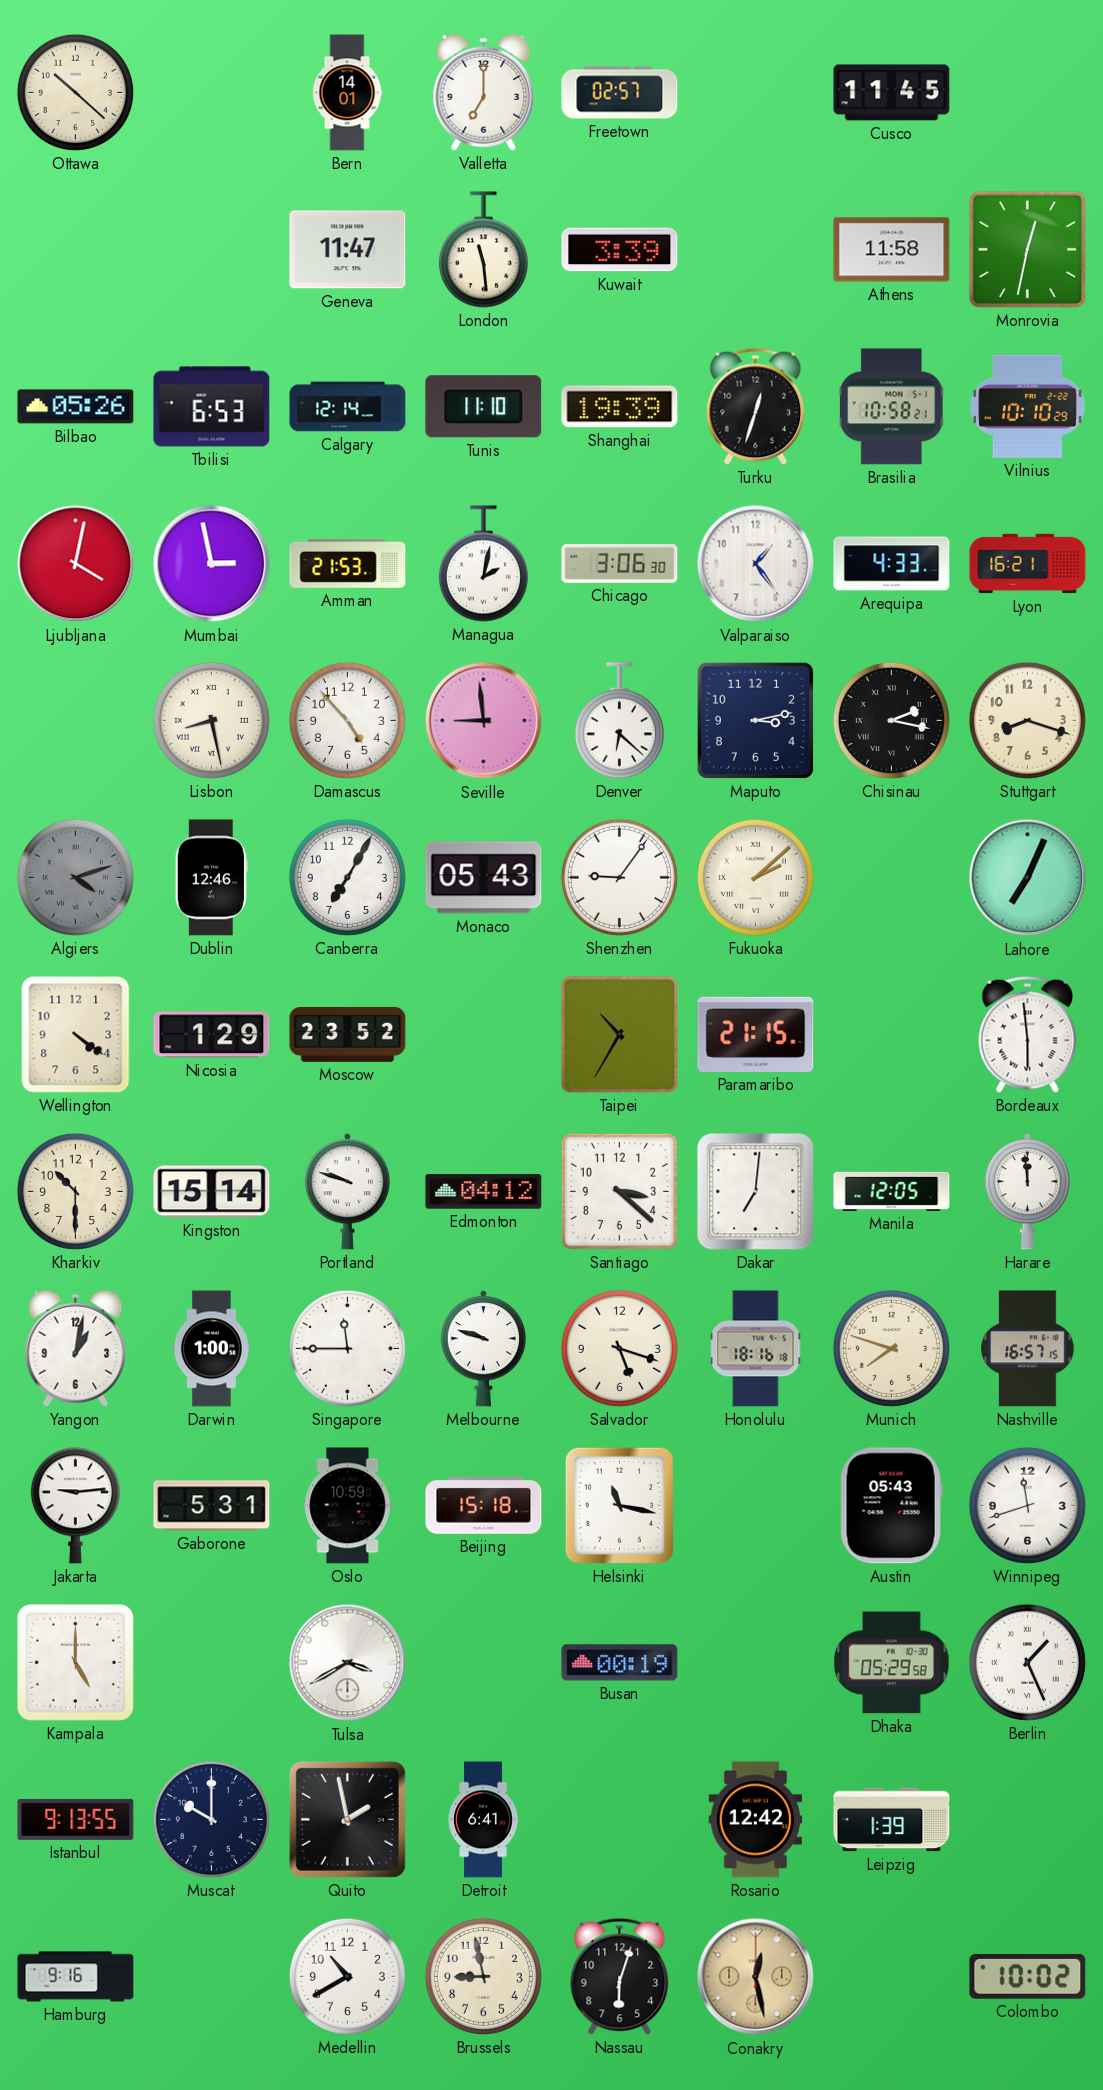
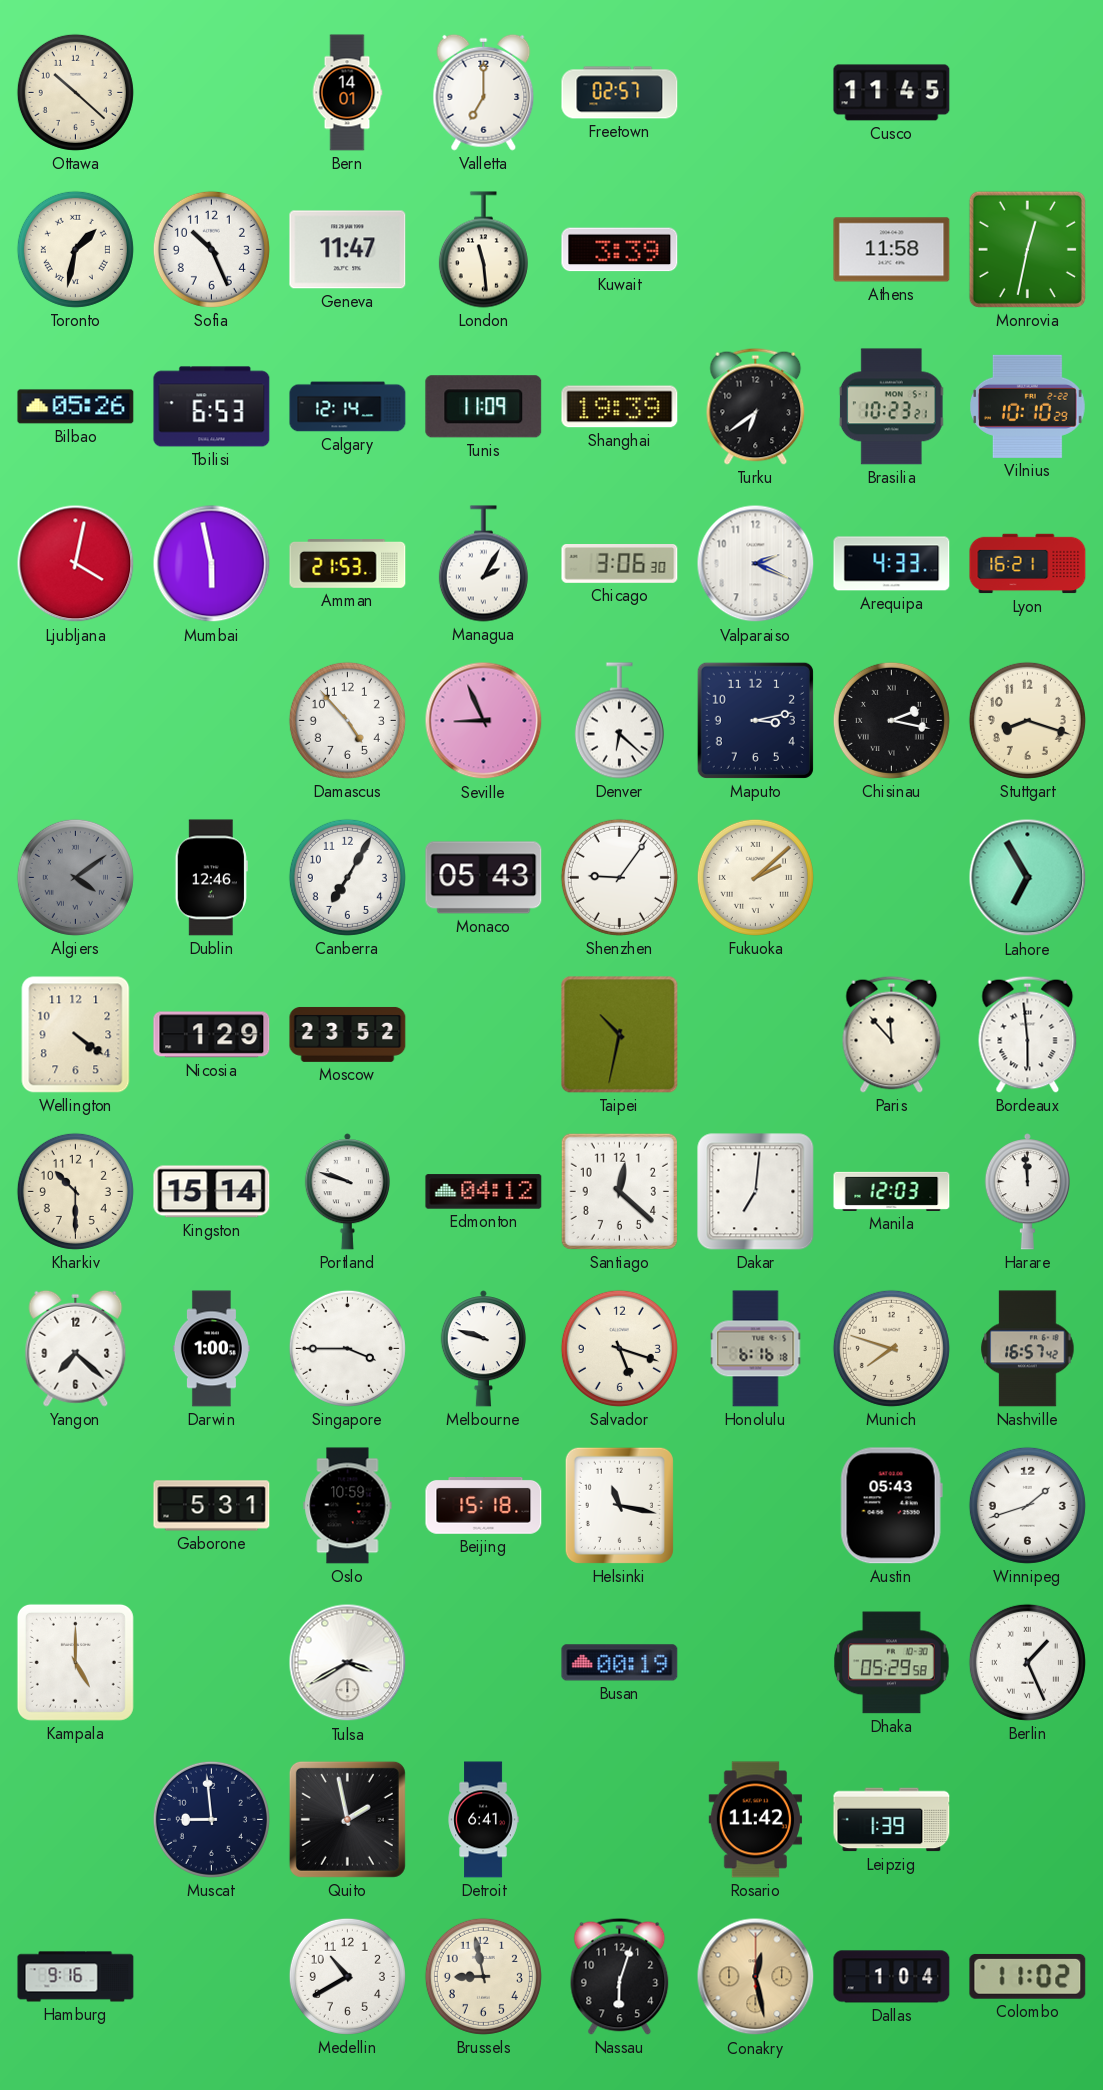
Toronto: none -> 1:32
Sofia: none -> 10:26
Tunis: 11:10 -> 11:09
Turku: 12:33 -> 6:39
Brasilia: 10:58 -> 10:23
Mumbai: 2:58 -> 5:58
Managua: 2:02 -> 2:05
Valparaiso: 1:24 -> 2:19
Lisbon: 8:28 -> none
Seville: 8:59 -> 8:56
Algiers: 4:12 -> 4:09
Lahore: 7:04 -> 6:55
Taipei: 10:35 -> 10:32
Paramaribo: 21:15 -> none
Paris: none -> 11:53
Santiago: 3:22 -> 12:22
Manila: 12:05 -> 12:03
Yangon: 1:02 -> 7:22
Singapore: 11:45 -> 3:45
Honolulu: 18:16 -> 6:16
Nashville: 16:57:15 -> 16:57:42
Jakarta: 9:14 -> none
Winnipeg: 11:42 -> 1:42
Istanbul: 9:13 -> none
Muscat: 10:00 -> 8:59
Rosario: 12:42 -> 11:42
Dallas: none -> 1:04
Colombo: 10:02 -> 11:02
